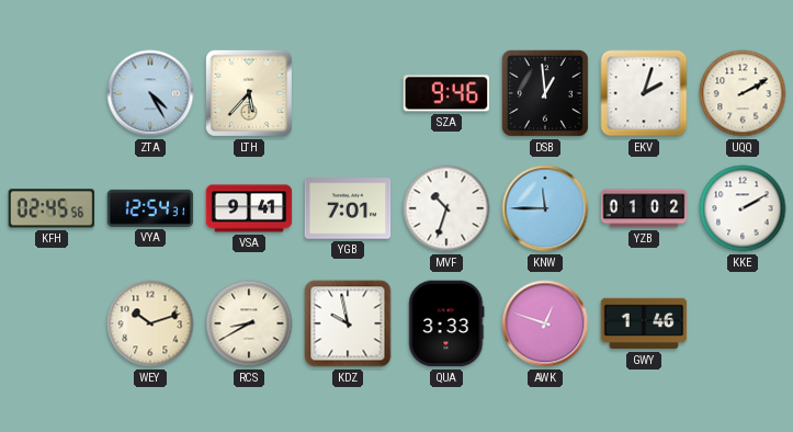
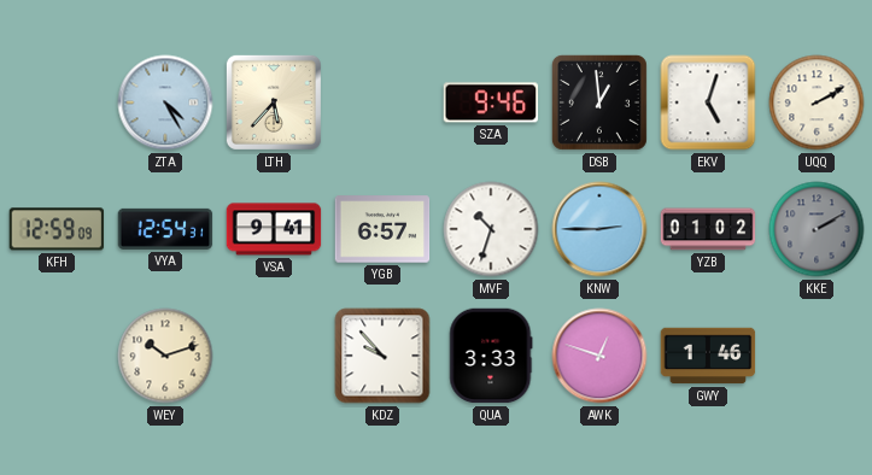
EKV: 2:03 -> 5:03
KFH: 02:45 -> 12:59
YGB: 7:01 -> 6:57
KNW: 11:45 -> 2:45
KKE dial: white -> grey
RCS: 8:40 -> none
KDZ: 9:58 -> 9:53
